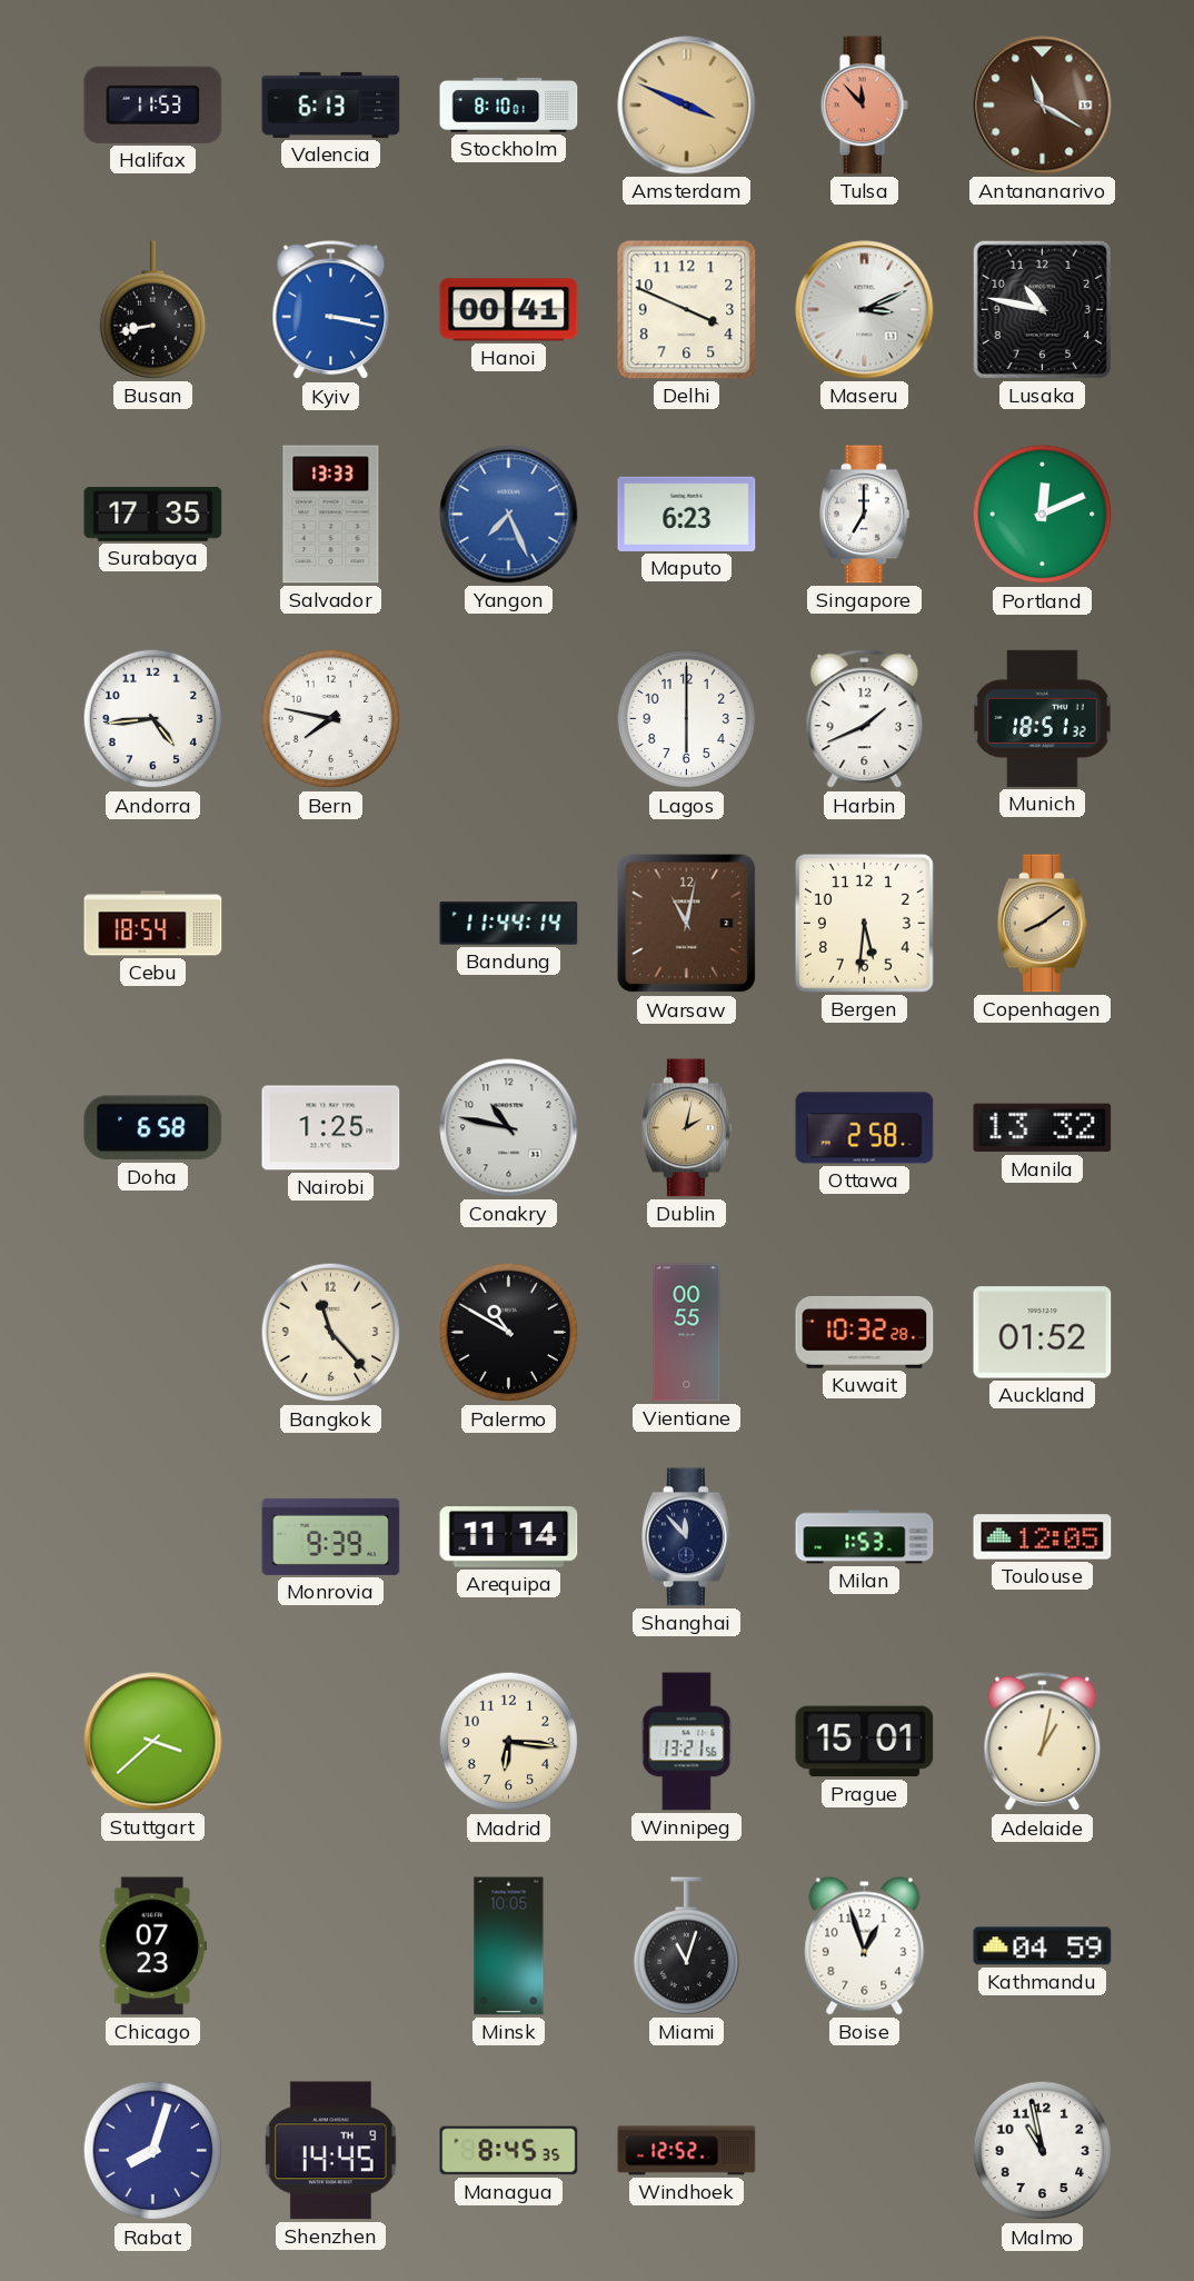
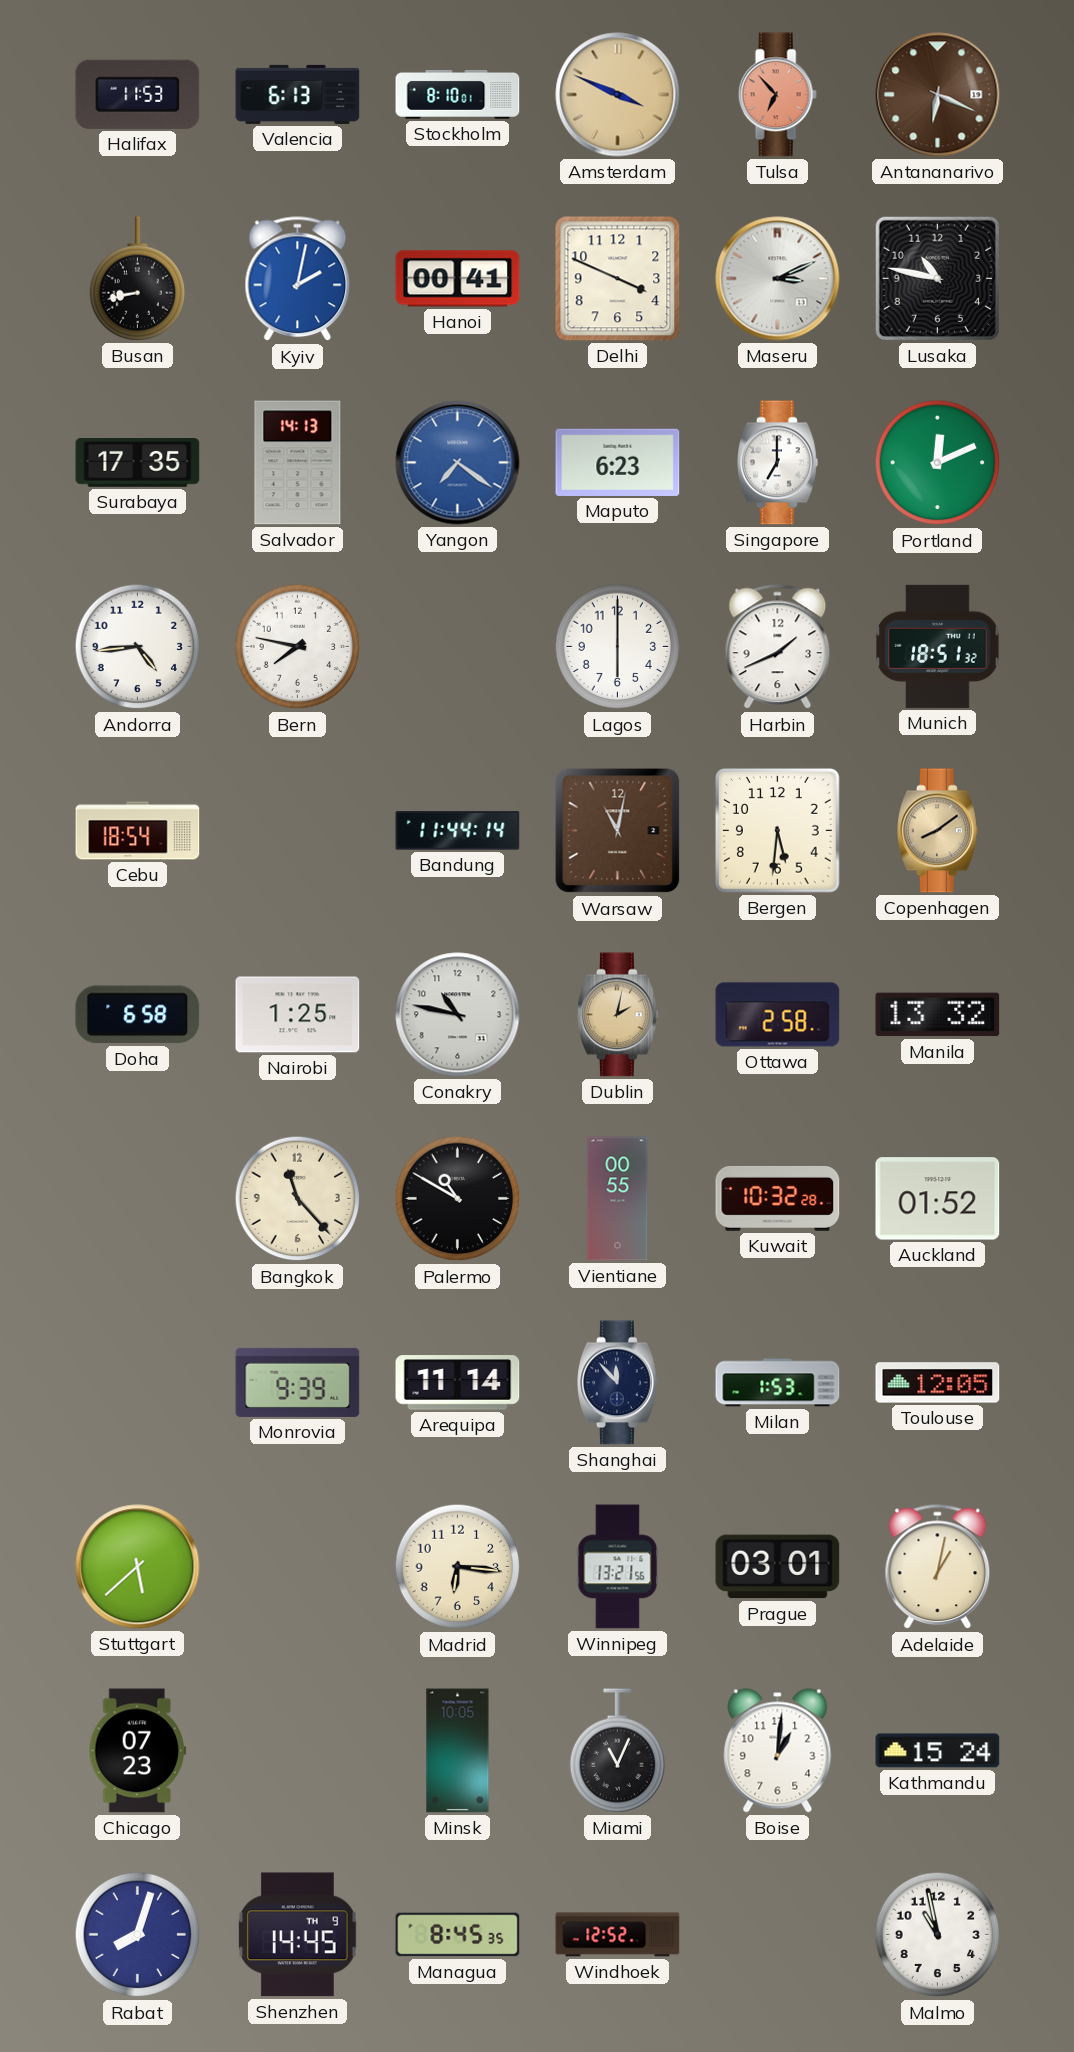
Tulsa: 11:53 -> 6:53
Antananarivo: 11:20 -> 6:19
Kyiv: 3:17 -> 2:02
Salvador: 13:33 -> 14:13
Yangon: 7:26 -> 7:21
Stuttgart: 3:38 -> 5:38
Prague: 15:01 -> 03:01
Miami: 11:03 -> 11:04
Boise: 12:57 -> 1:01
Kathmandu: 04:59 -> 15:24
